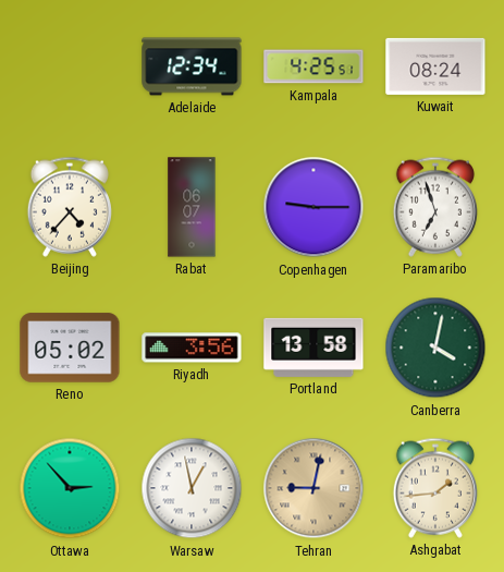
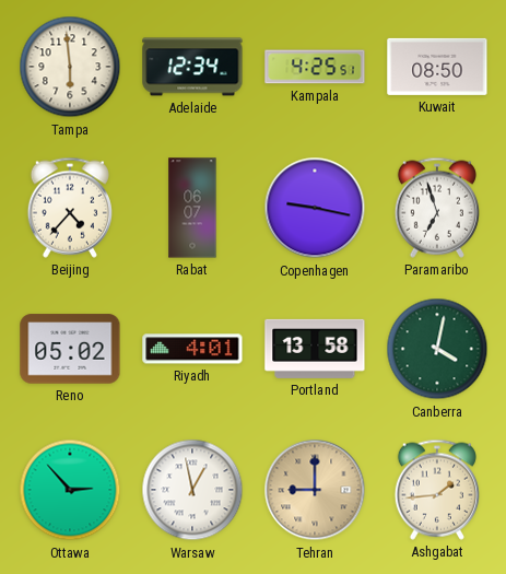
Tampa: none -> 5:59
Kuwait: 08:24 -> 08:50
Copenhagen: 9:15 -> 9:17
Riyadh: 3:56 -> 4:01
Tehran: 9:02 -> 9:00
